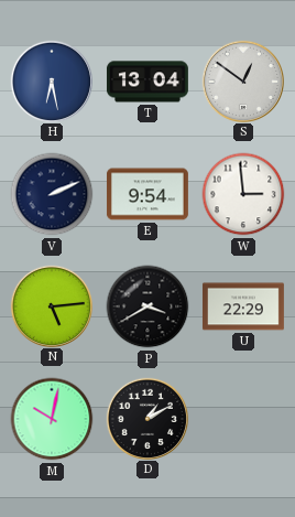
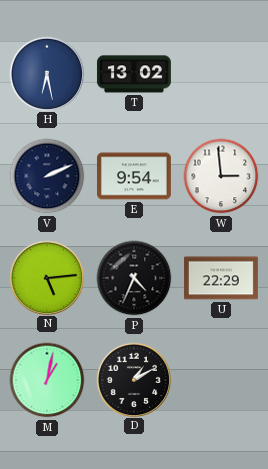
T: 13:04 -> 13:02
S: 12:51 -> none
P: 3:40 -> 4:34
M: 10:02 -> 1:02
